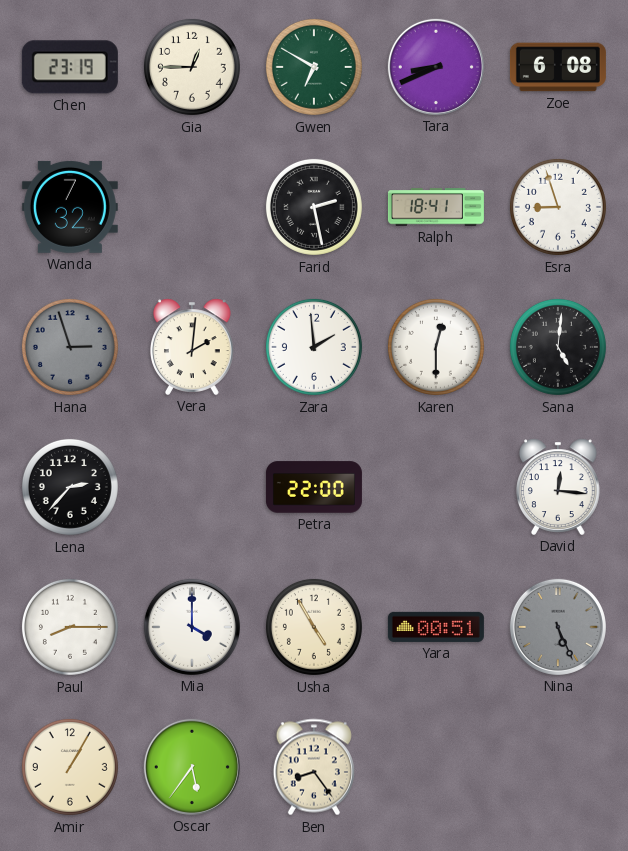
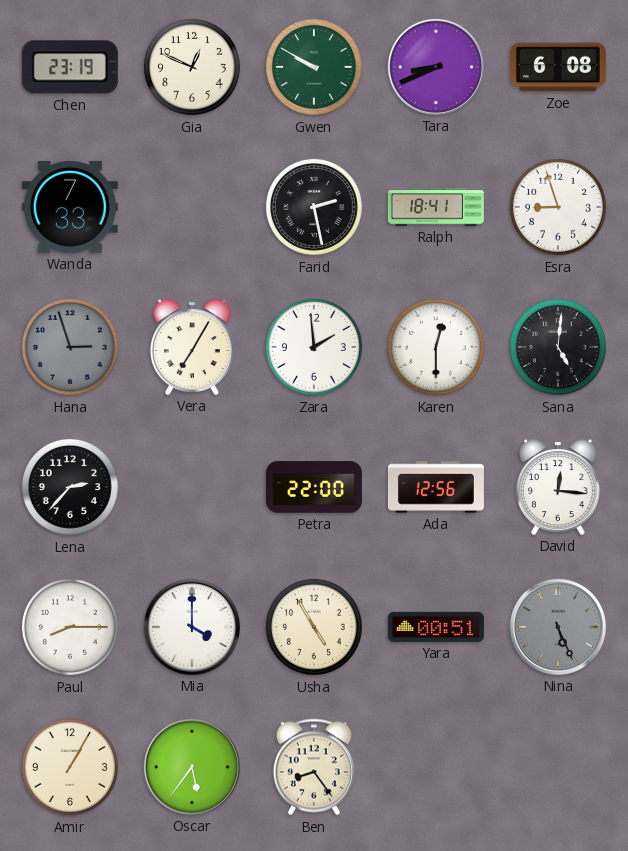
Gia: 12:45 -> 12:49
Gwen: 6:50 -> 9:50
Wanda: 7:32 -> 7:33
Vera: 2:01 -> 7:05
Ada: none -> 12:56
